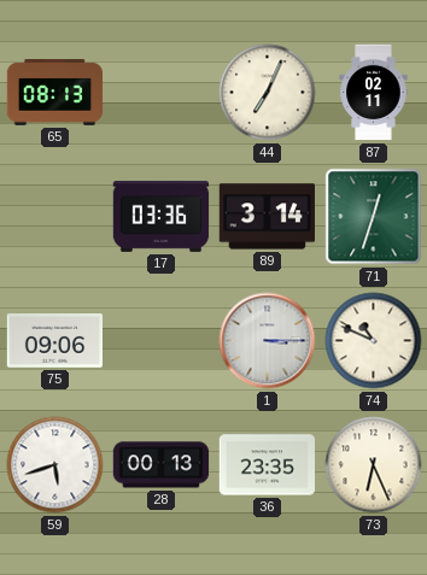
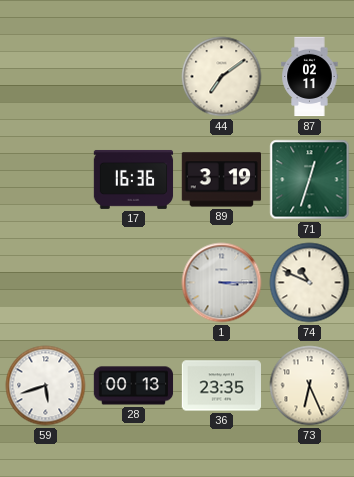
65: 08:13 -> none
44: 7:04 -> 7:09
17: 03:36 -> 16:36
89: 3:14 -> 3:19
75: 09:06 -> none
